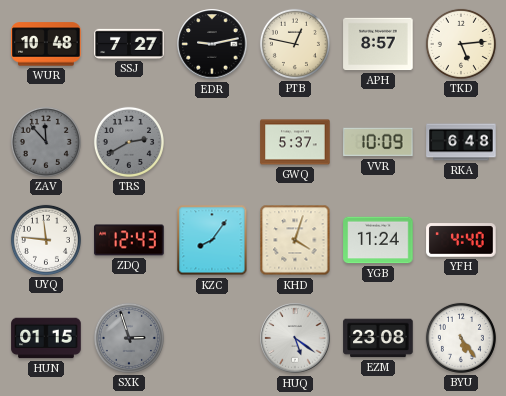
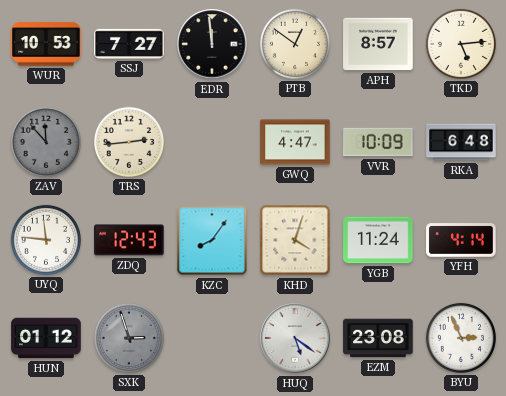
WUR: 10:48 -> 10:53
EDR: 9:13 -> 11:59
PTB: 12:47 -> 12:51
TRS: 2:40 -> 2:44
TRS dial: grey -> cream
GWQ: 5:37 -> 4:47
YFH: 4:40 -> 4:14
HUN: 01:15 -> 01:12
BYU: 5:24 -> 2:56
